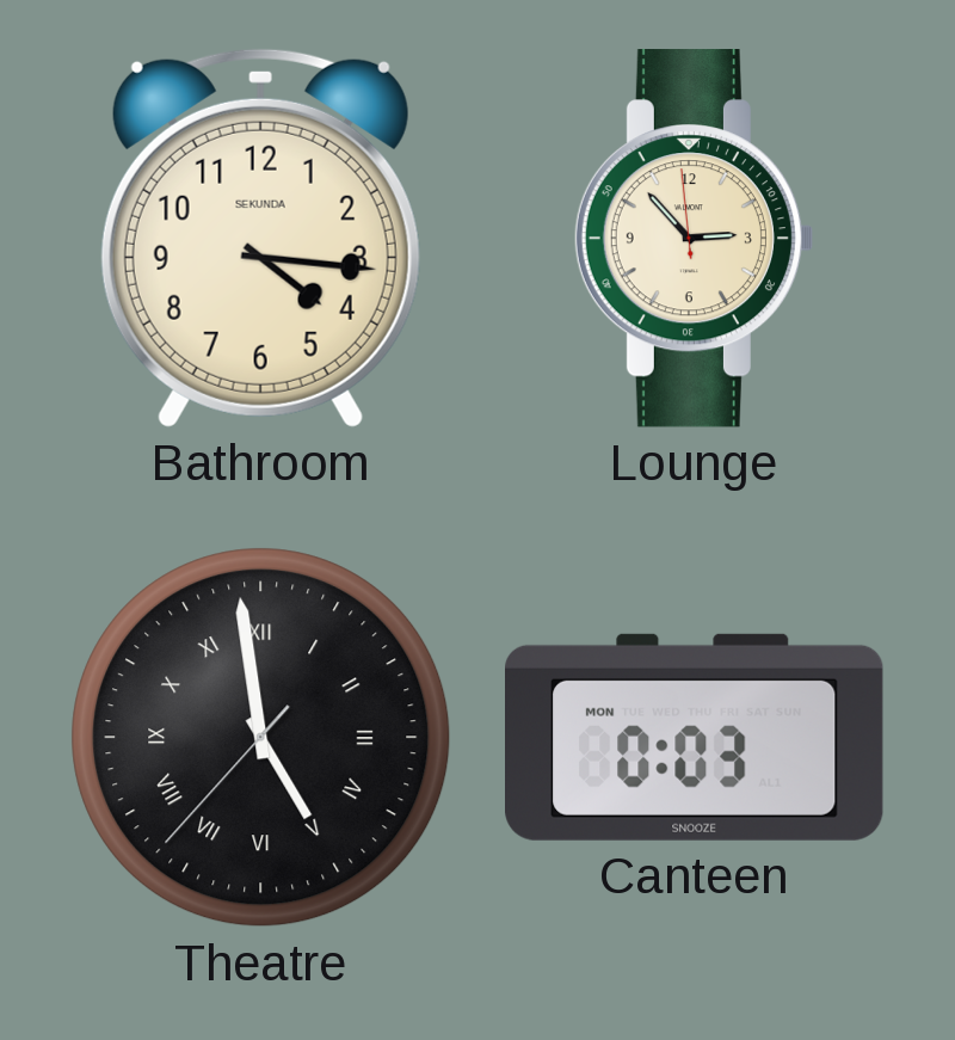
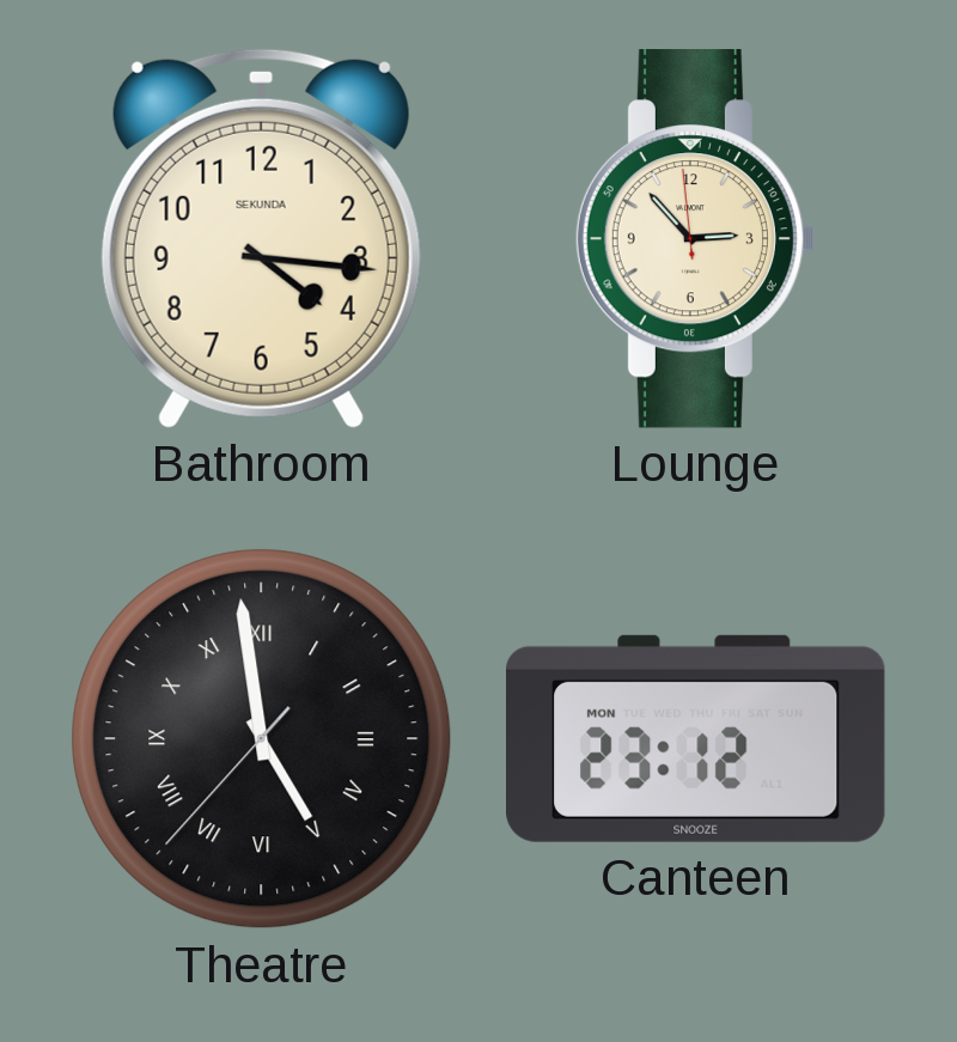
Canteen: 0:03 -> 23:12
